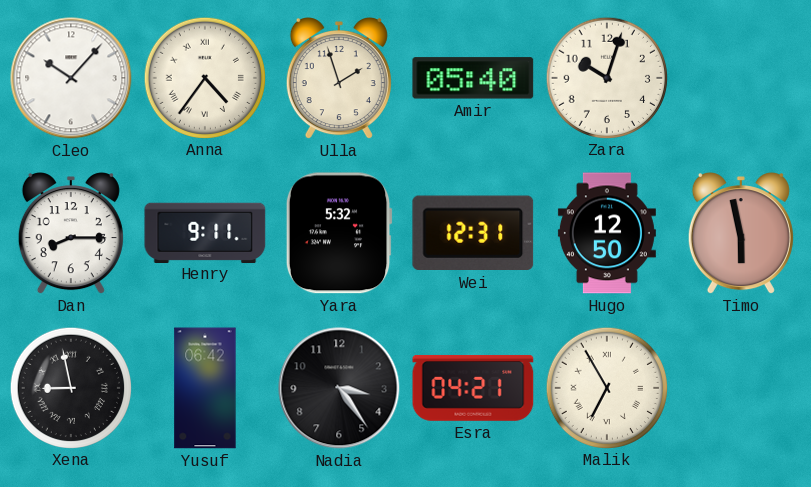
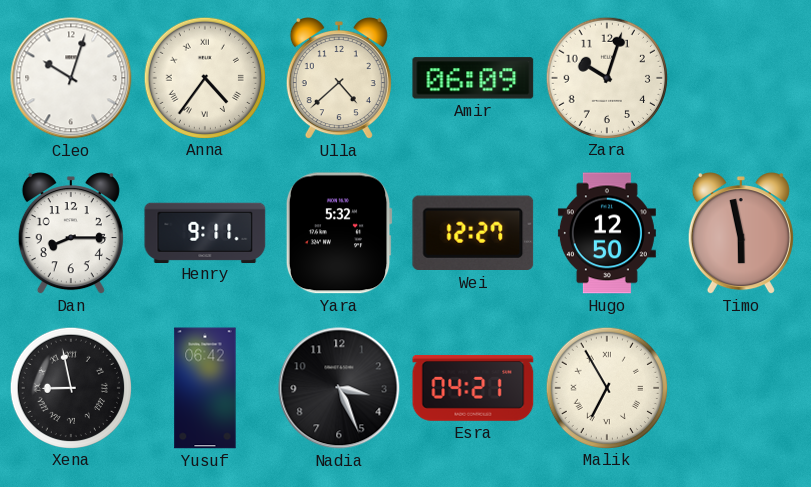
Cleo: 10:07 -> 10:03
Ulla: 1:57 -> 4:38
Amir: 05:40 -> 06:09
Wei: 12:31 -> 12:27
Nadia: 3:24 -> 3:26
